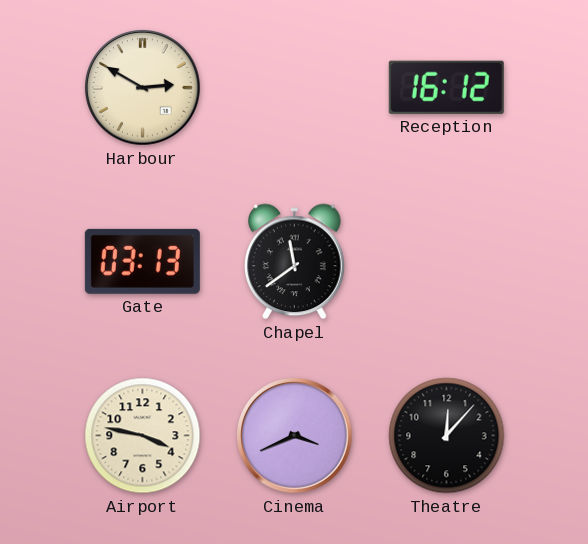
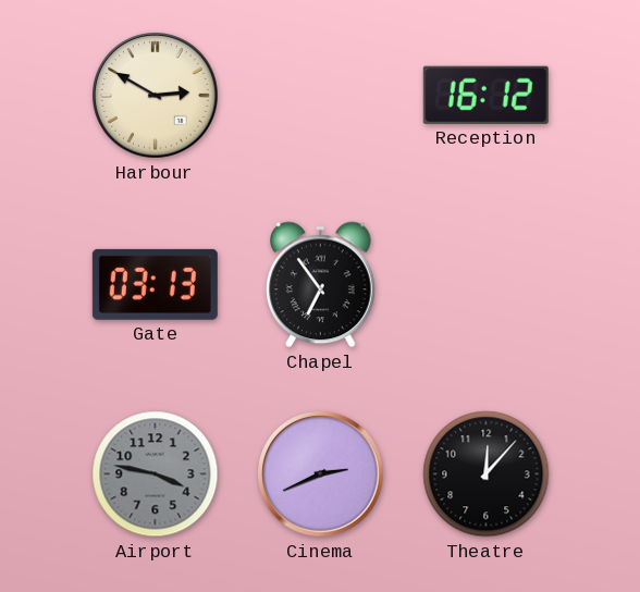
Chapel: 11:39 -> 6:54
Airport dial: cream -> grey
Cinema: 3:41 -> 2:41
